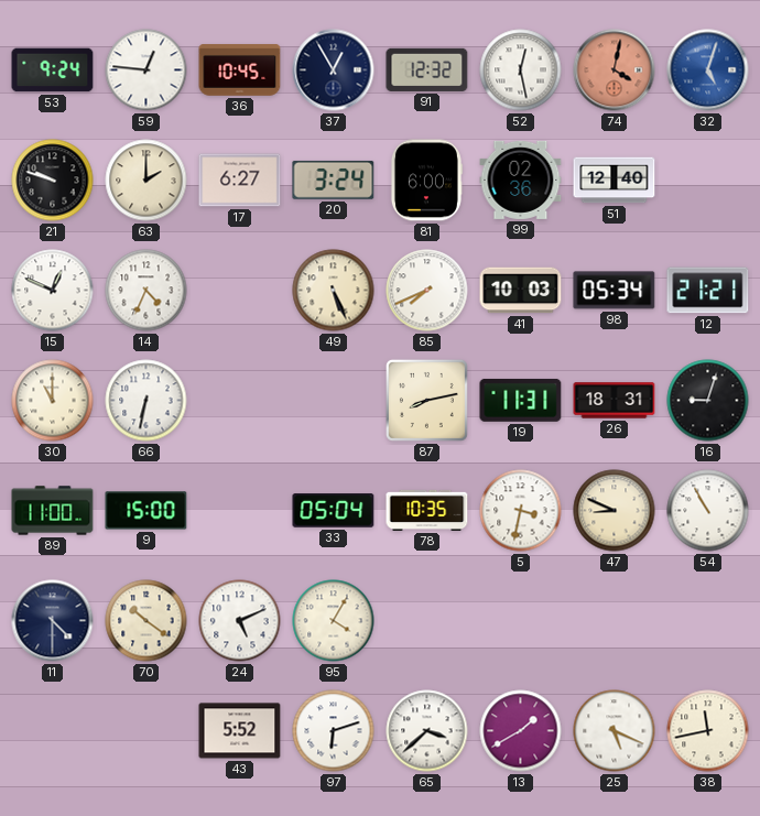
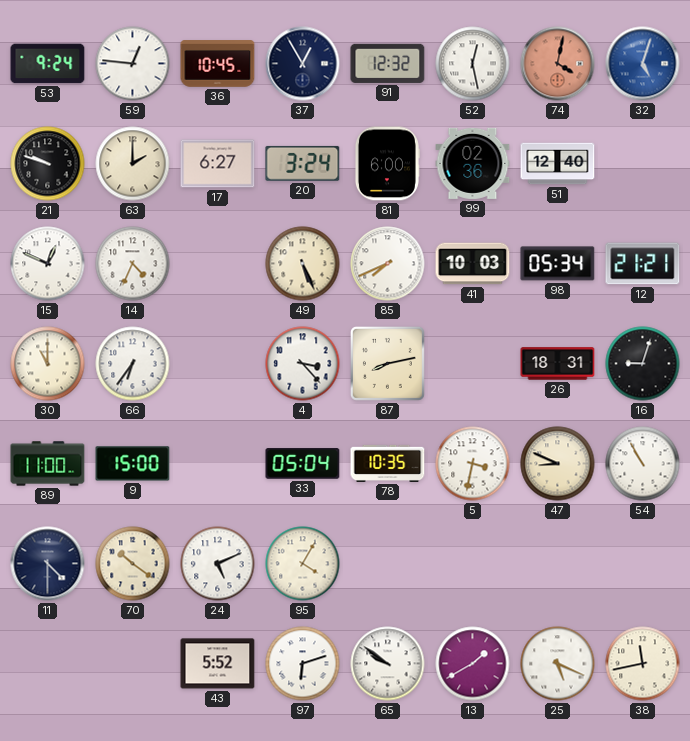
66: 6:32 -> 6:36
4: none -> 3:23
19: 11:31 -> none
65: 3:38 -> 9:51
